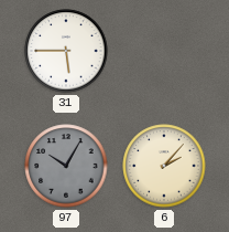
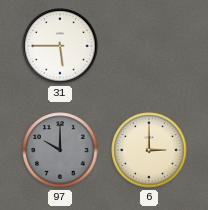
97: 10:05 -> 10:00
6: 2:07 -> 3:00
